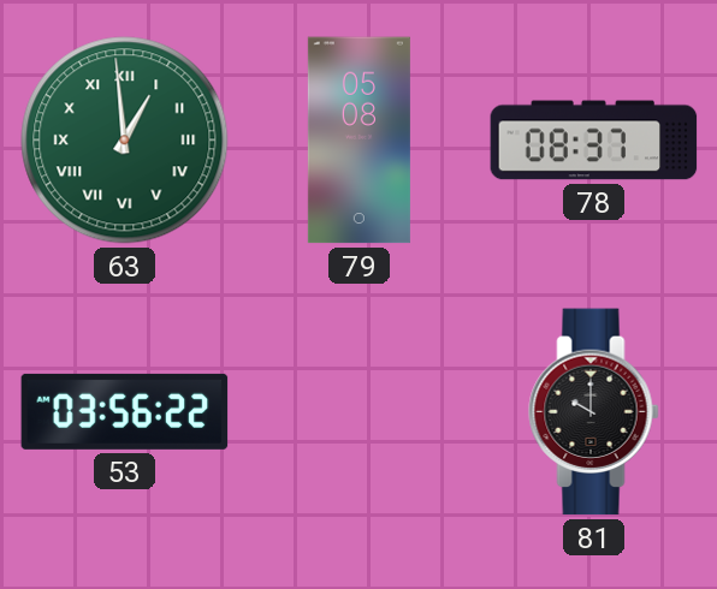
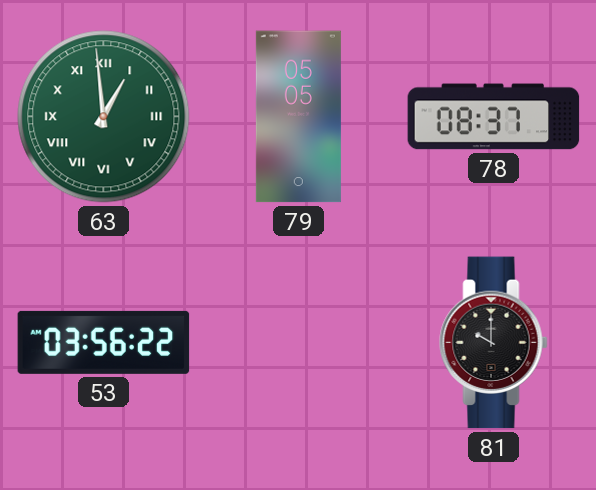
79: 05:08 -> 05:05
